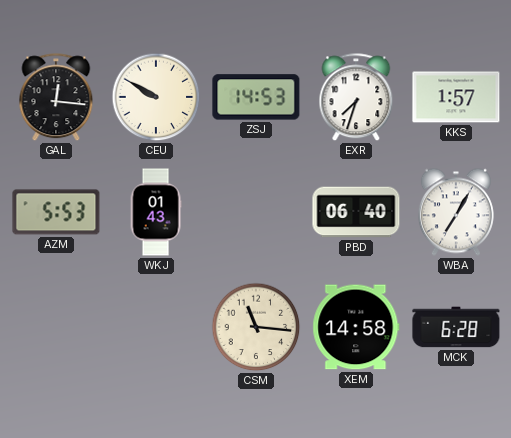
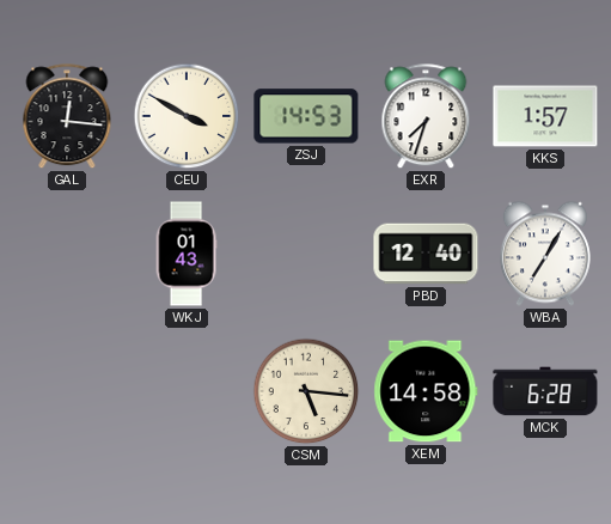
CEU: 9:50 -> 3:50
AZM: 5:53 -> none
PBD: 06:40 -> 12:40
CSM: 11:16 -> 5:16
